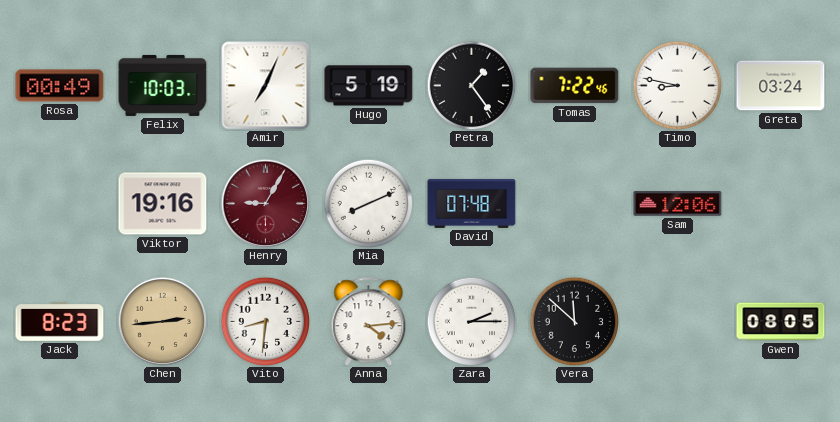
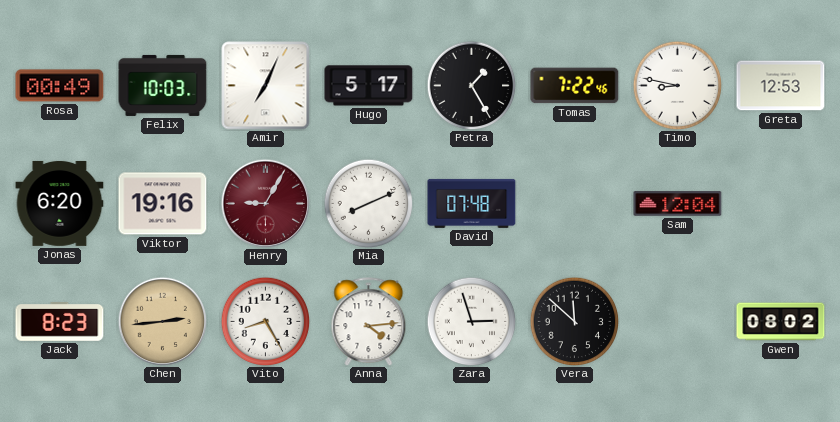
Hugo: 5:19 -> 5:17
Petra: 1:24 -> 1:25
Greta: 03:24 -> 12:53
Jonas: none -> 6:20
Sam: 12:06 -> 12:04
Vito: 8:31 -> 8:25
Zara: 2:15 -> 2:57
Gwen: 08:05 -> 08:02
